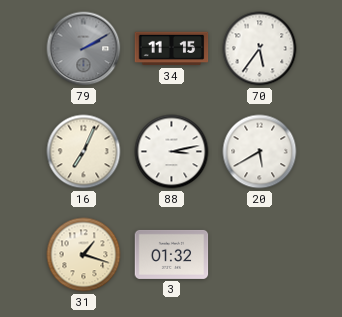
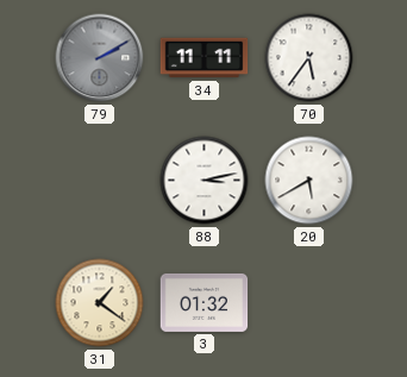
34: 11:15 -> 11:11
16: 7:04 -> none
31: 1:18 -> 1:21
